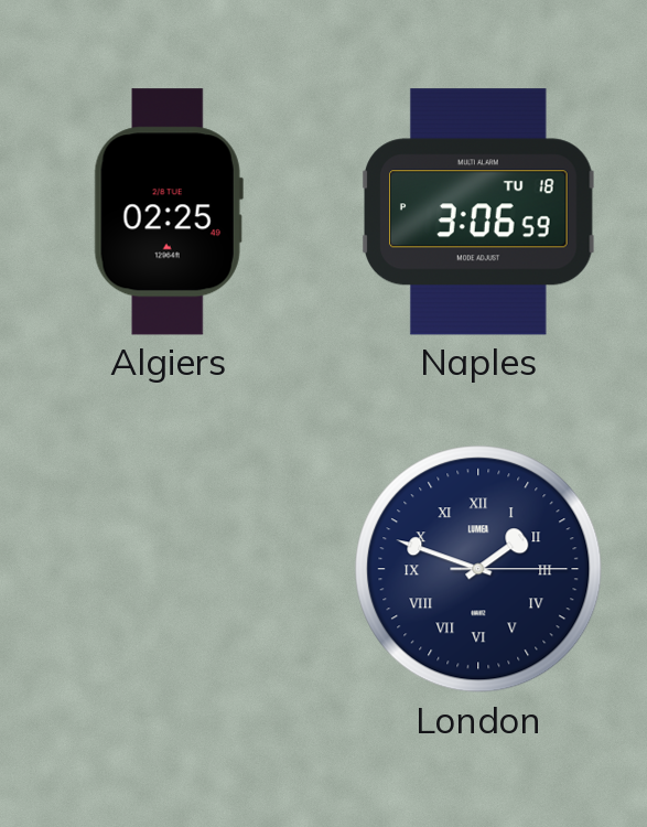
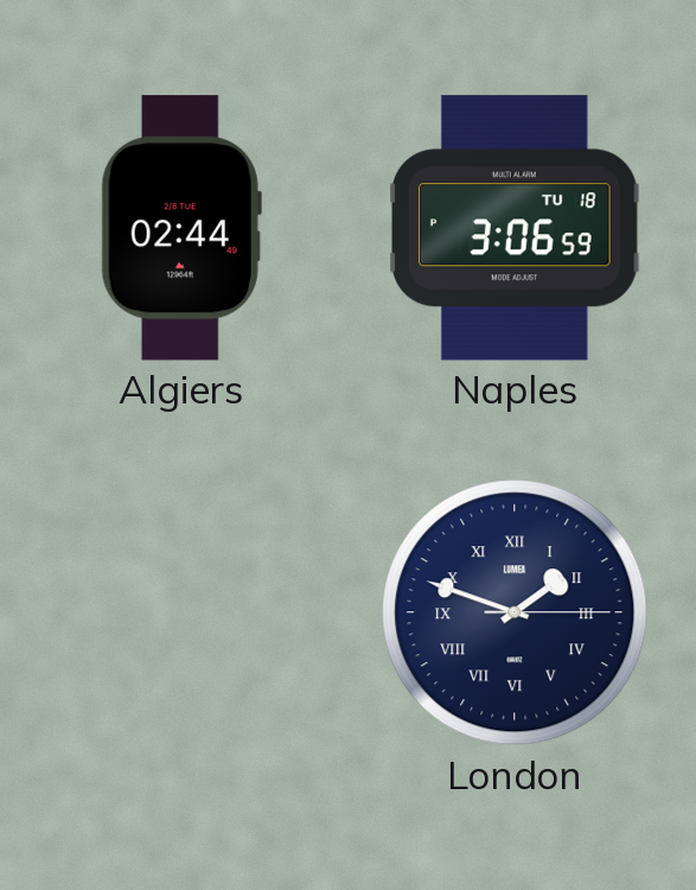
Algiers: 02:25 -> 02:44
